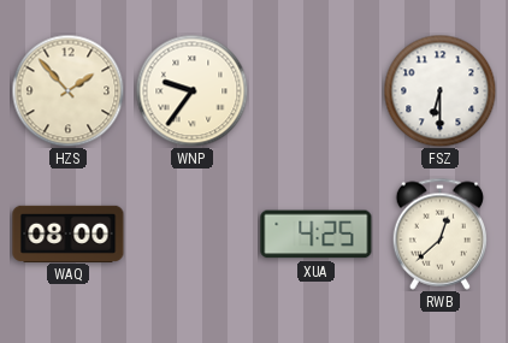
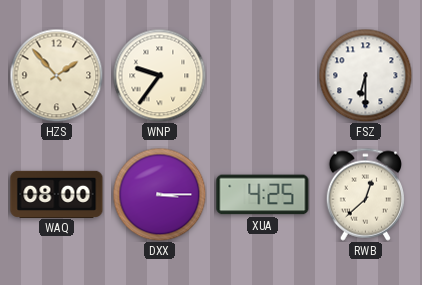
DXX: none -> 3:15
